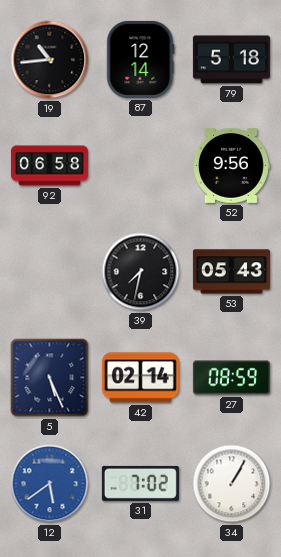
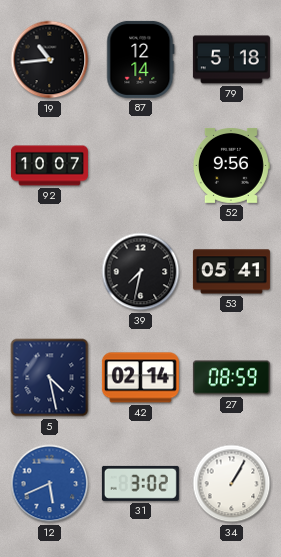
92: 06:58 -> 10:07
53: 05:43 -> 05:41
5: 5:26 -> 4:28
12: 5:39 -> 5:41
31: 7:02 -> 3:02
